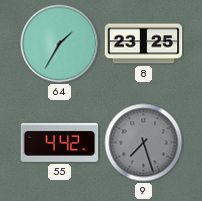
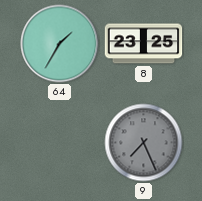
55: 4:42 -> none
9: 7:27 -> 7:26
